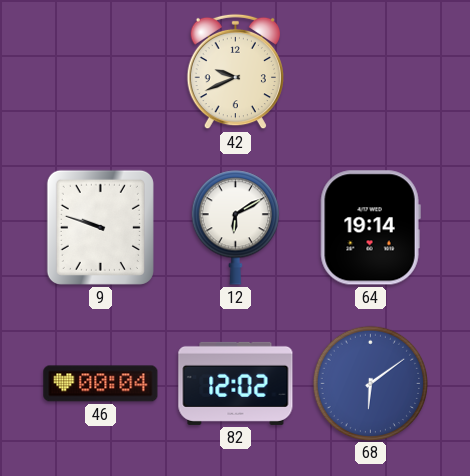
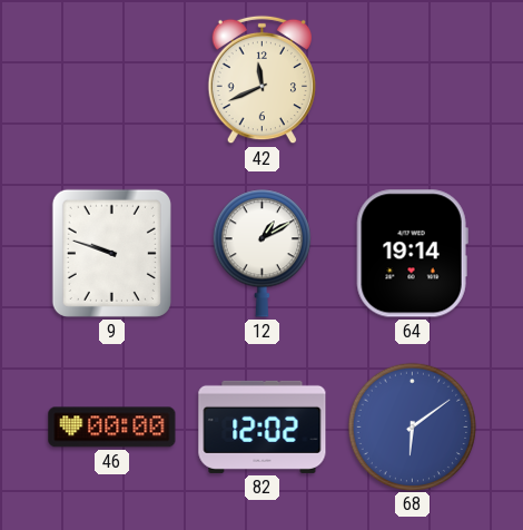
42: 9:41 -> 11:41
12: 6:10 -> 1:10
46: 00:04 -> 00:00
